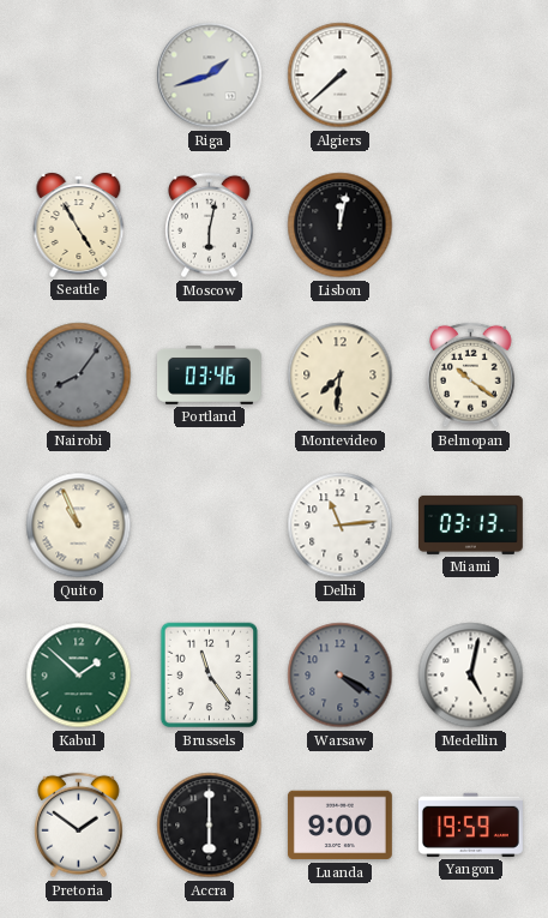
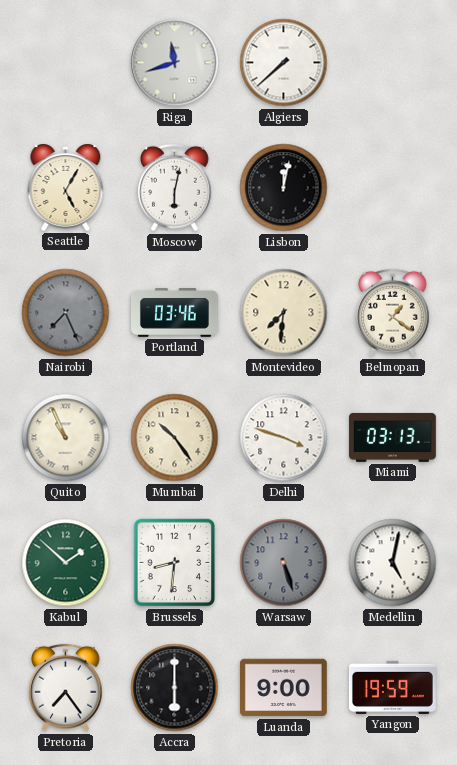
Riga: 1:42 -> 11:42
Seattle: 4:55 -> 5:05
Nairobi: 8:06 -> 7:26
Belmopan: 10:21 -> 1:21
Mumbai: none -> 10:24
Delhi: 11:14 -> 3:48
Brussels: 11:24 -> 8:31
Warsaw: 4:20 -> 5:27
Pretoria: 1:51 -> 7:24
